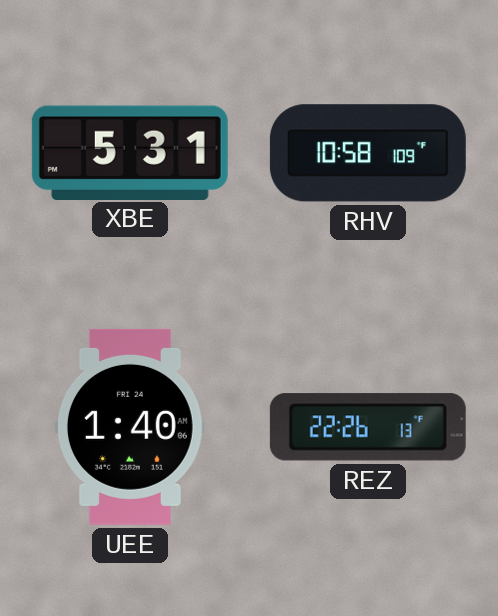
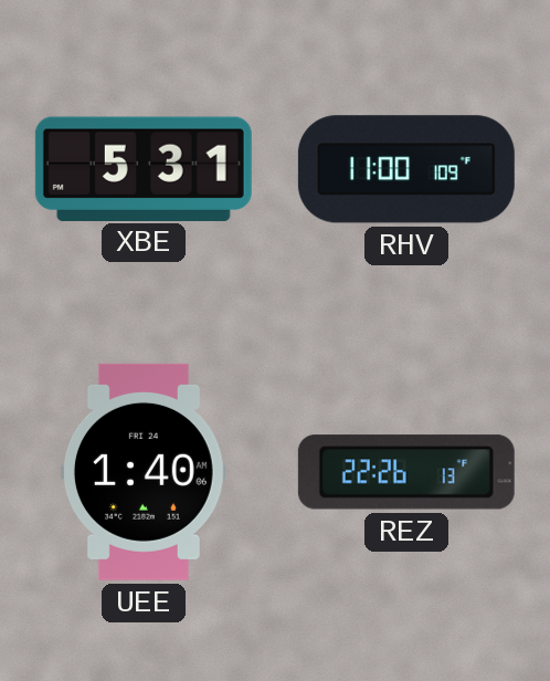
RHV: 10:58 -> 11:00
